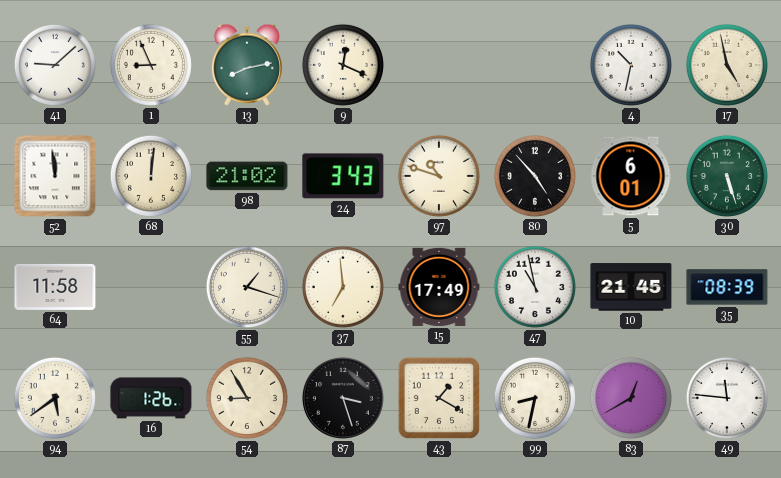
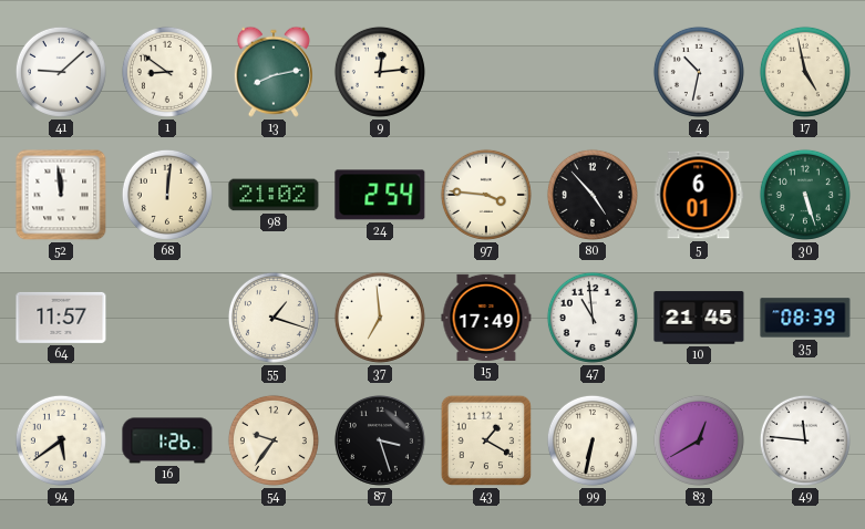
1: 8:56 -> 8:51
9: 12:19 -> 12:14
24: 3:43 -> 2:54
97: 10:48 -> 3:46
64: 11:58 -> 11:57
47: 10:58 -> 10:59
54: 8:55 -> 9:36
99: 8:32 -> 6:32
